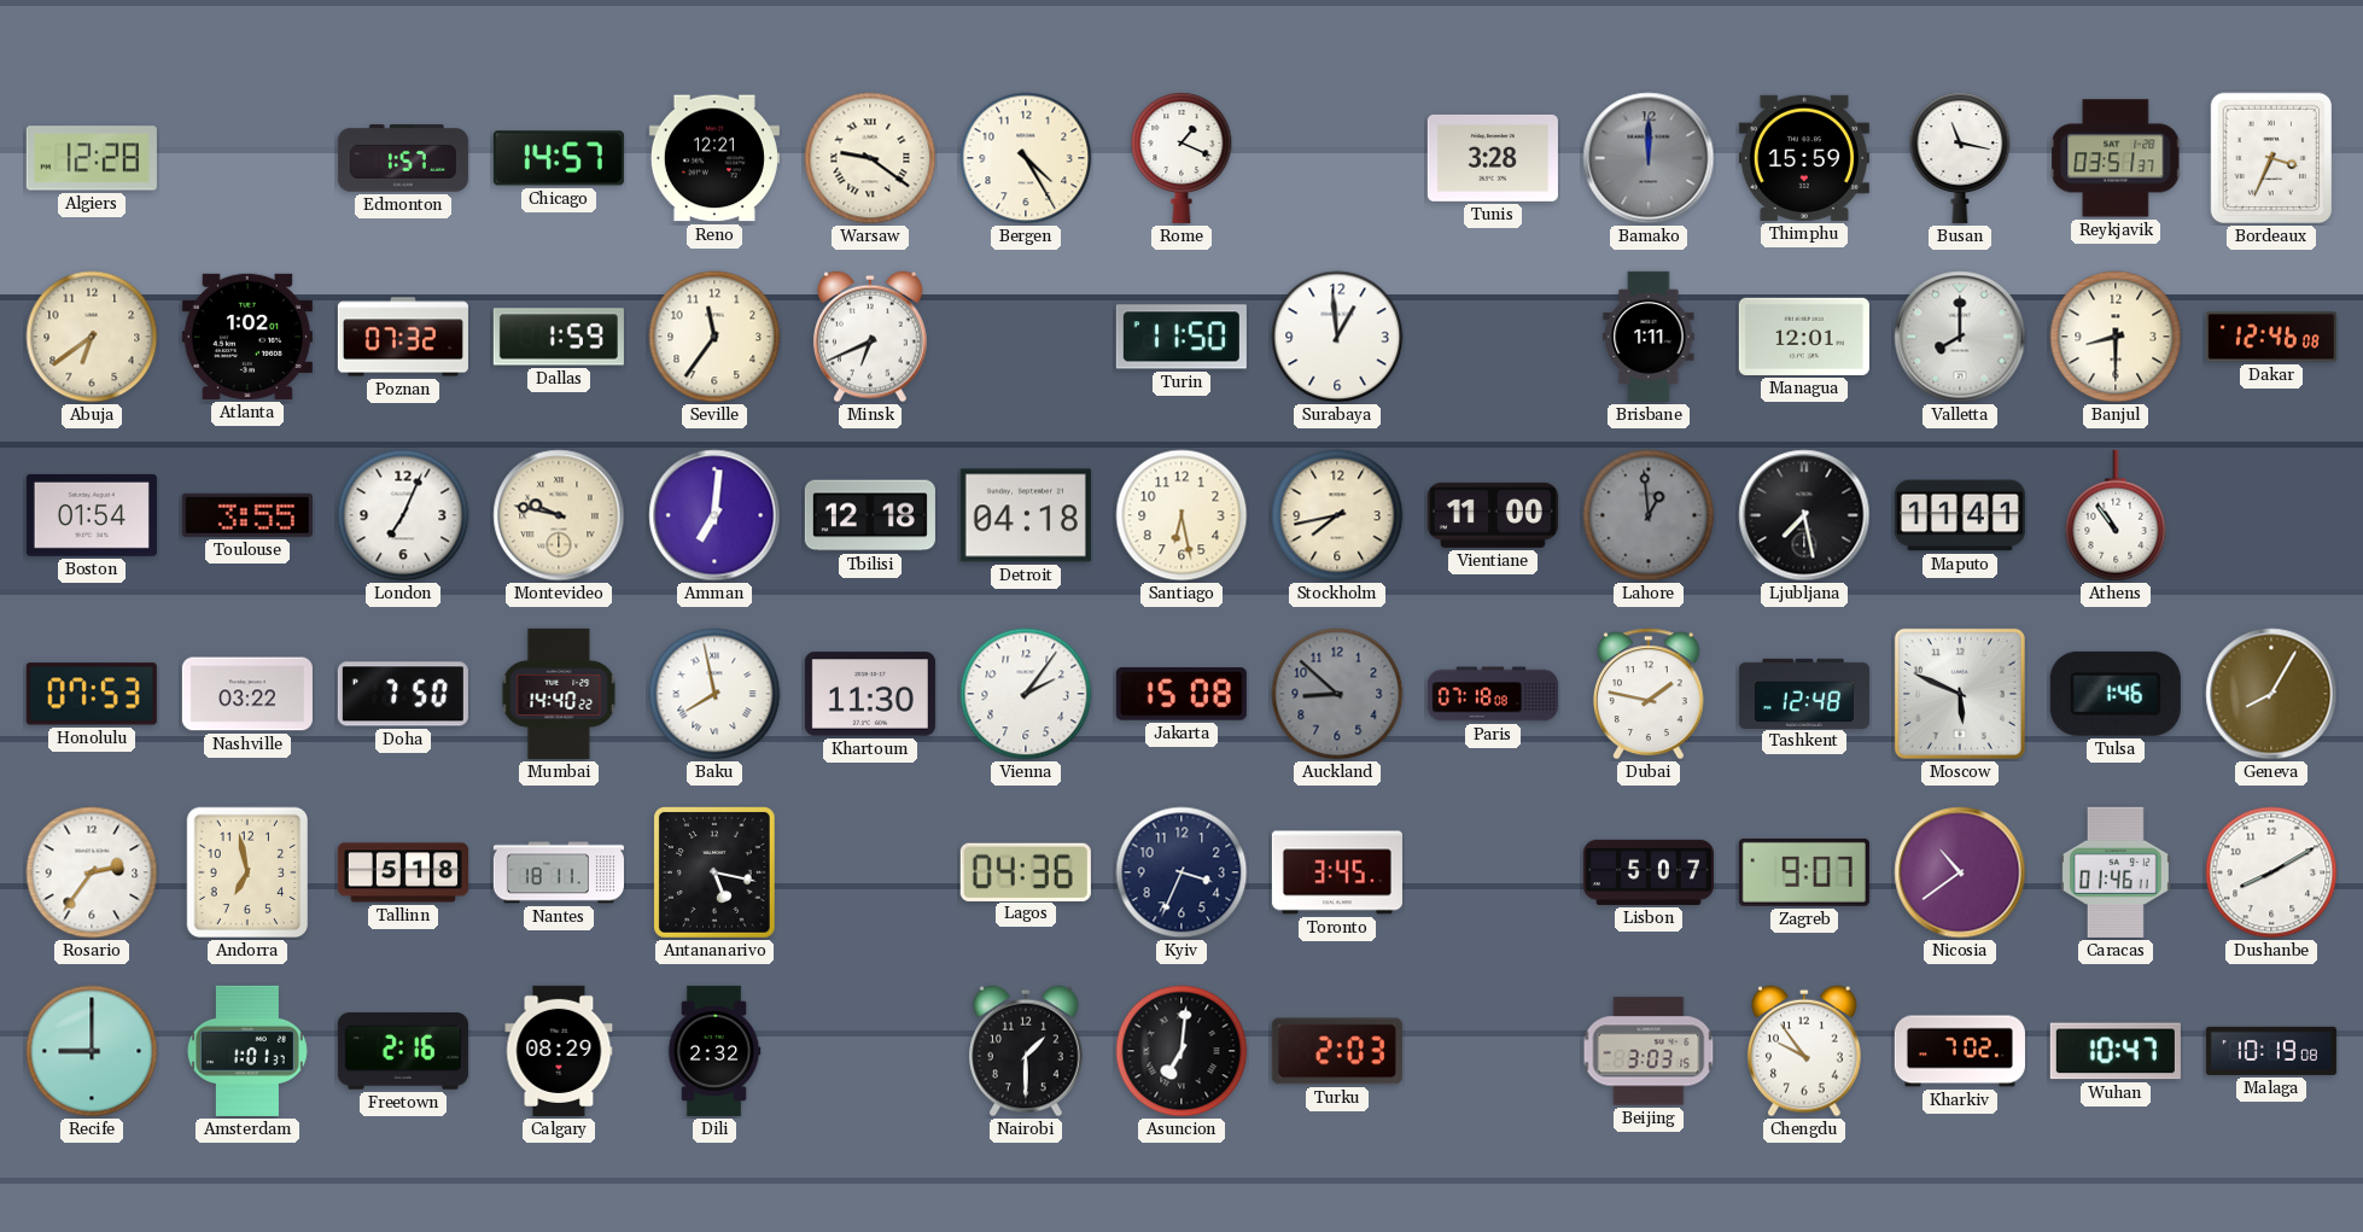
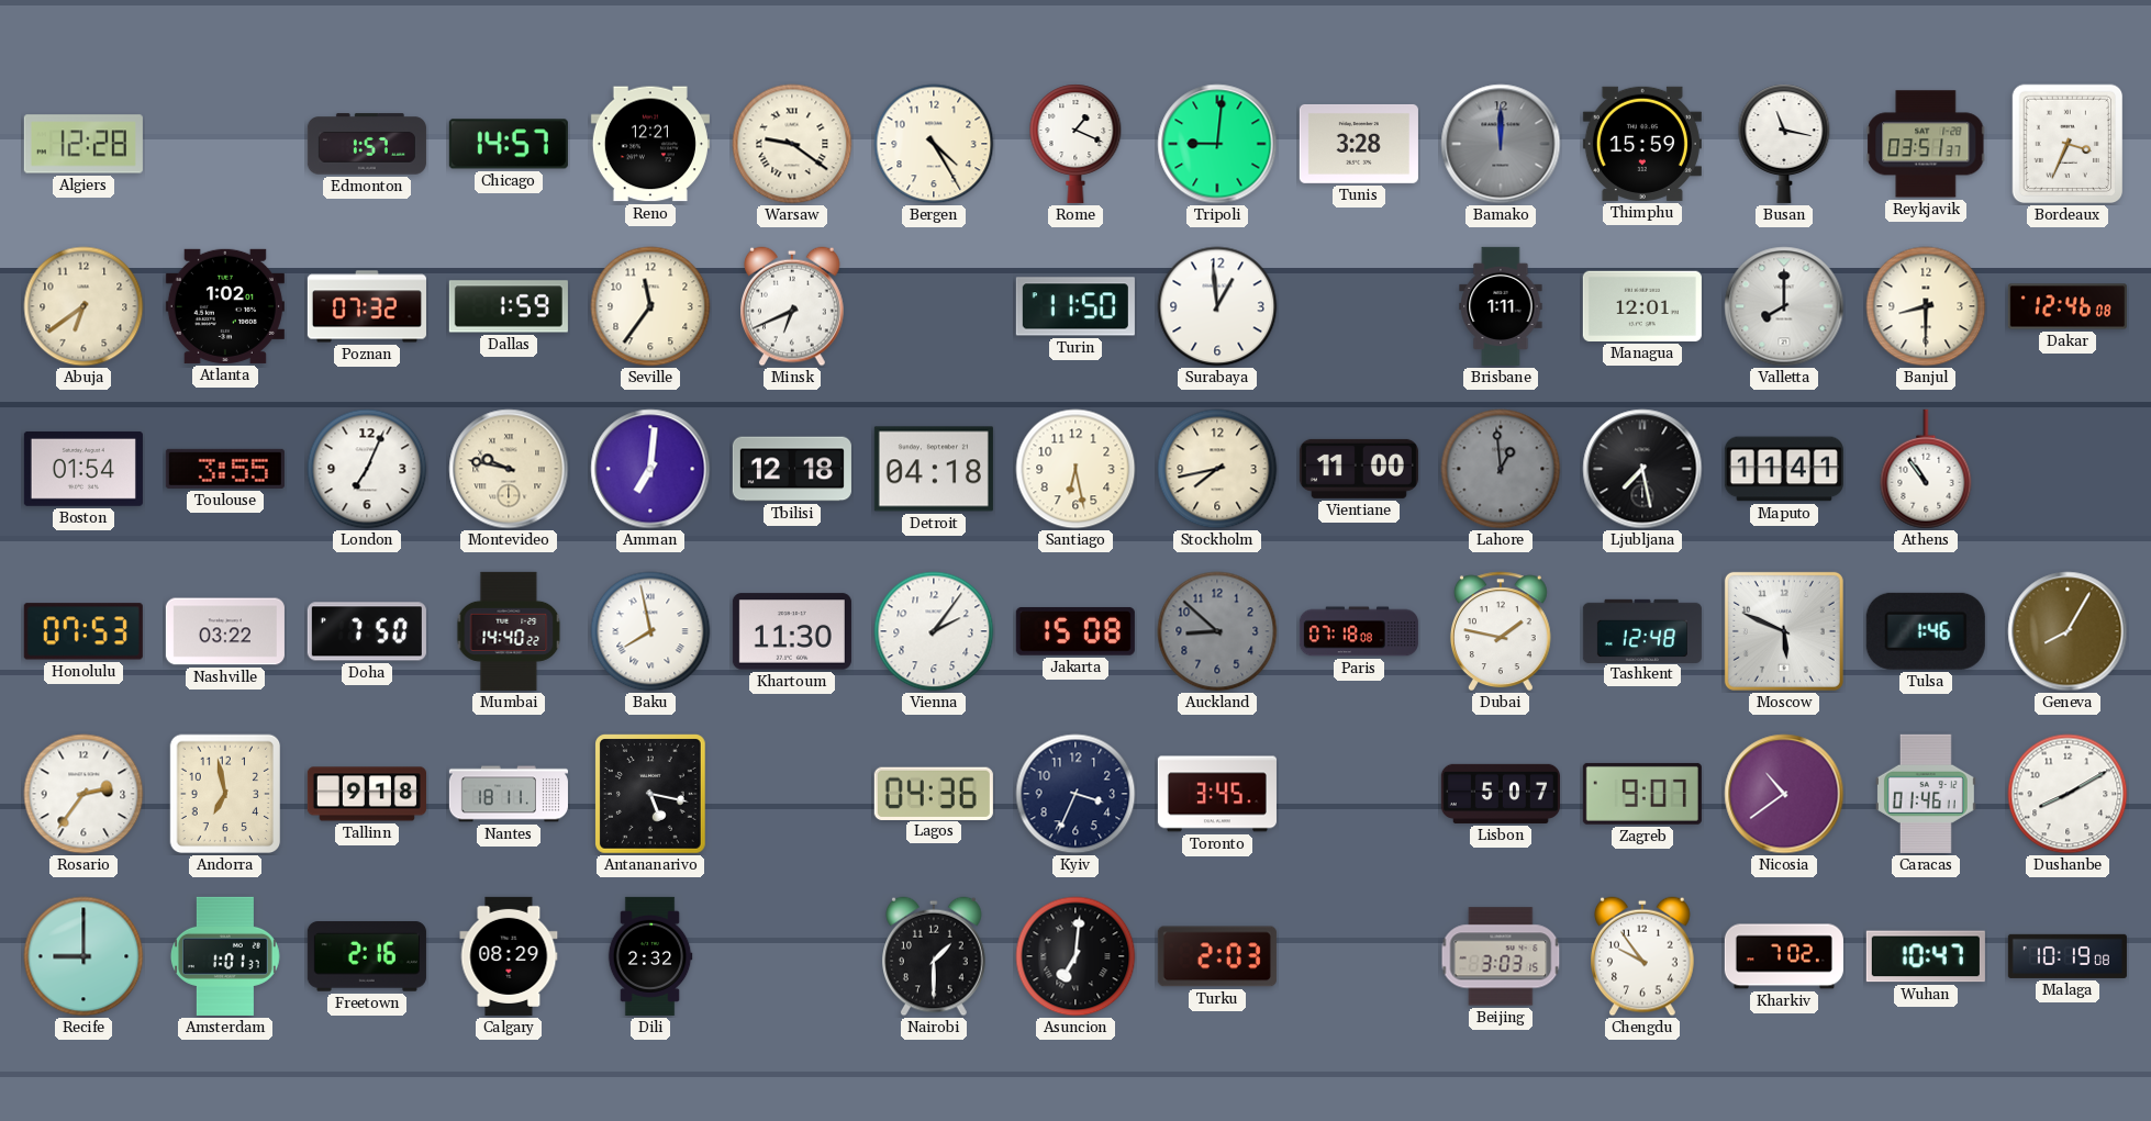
Tripoli: none -> 9:01
Tallinn: 5:18 -> 9:18
